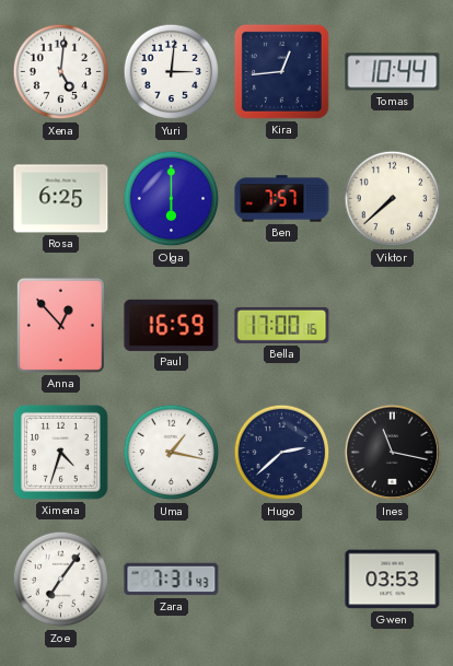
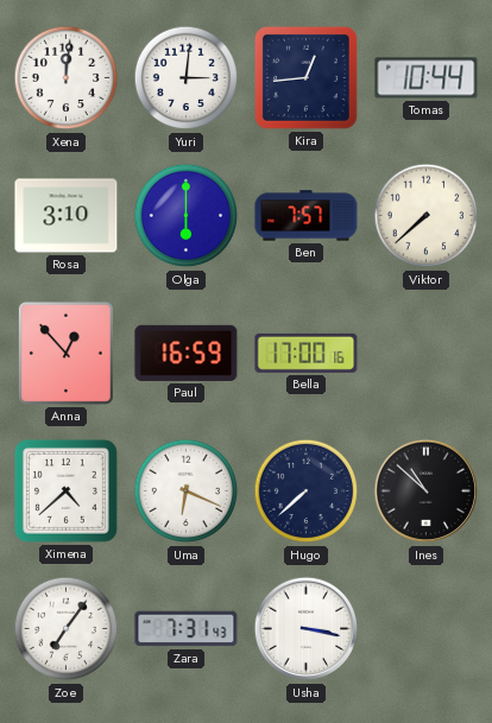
Xena: 5:01 -> 12:01
Rosa: 6:25 -> 3:10
Ximena: 4:33 -> 4:38
Uma: 1:17 -> 6:19
Hugo: 2:38 -> 7:38
Ines: 11:17 -> 10:52
Usha: none -> 3:17
Gwen: 03:53 -> none
